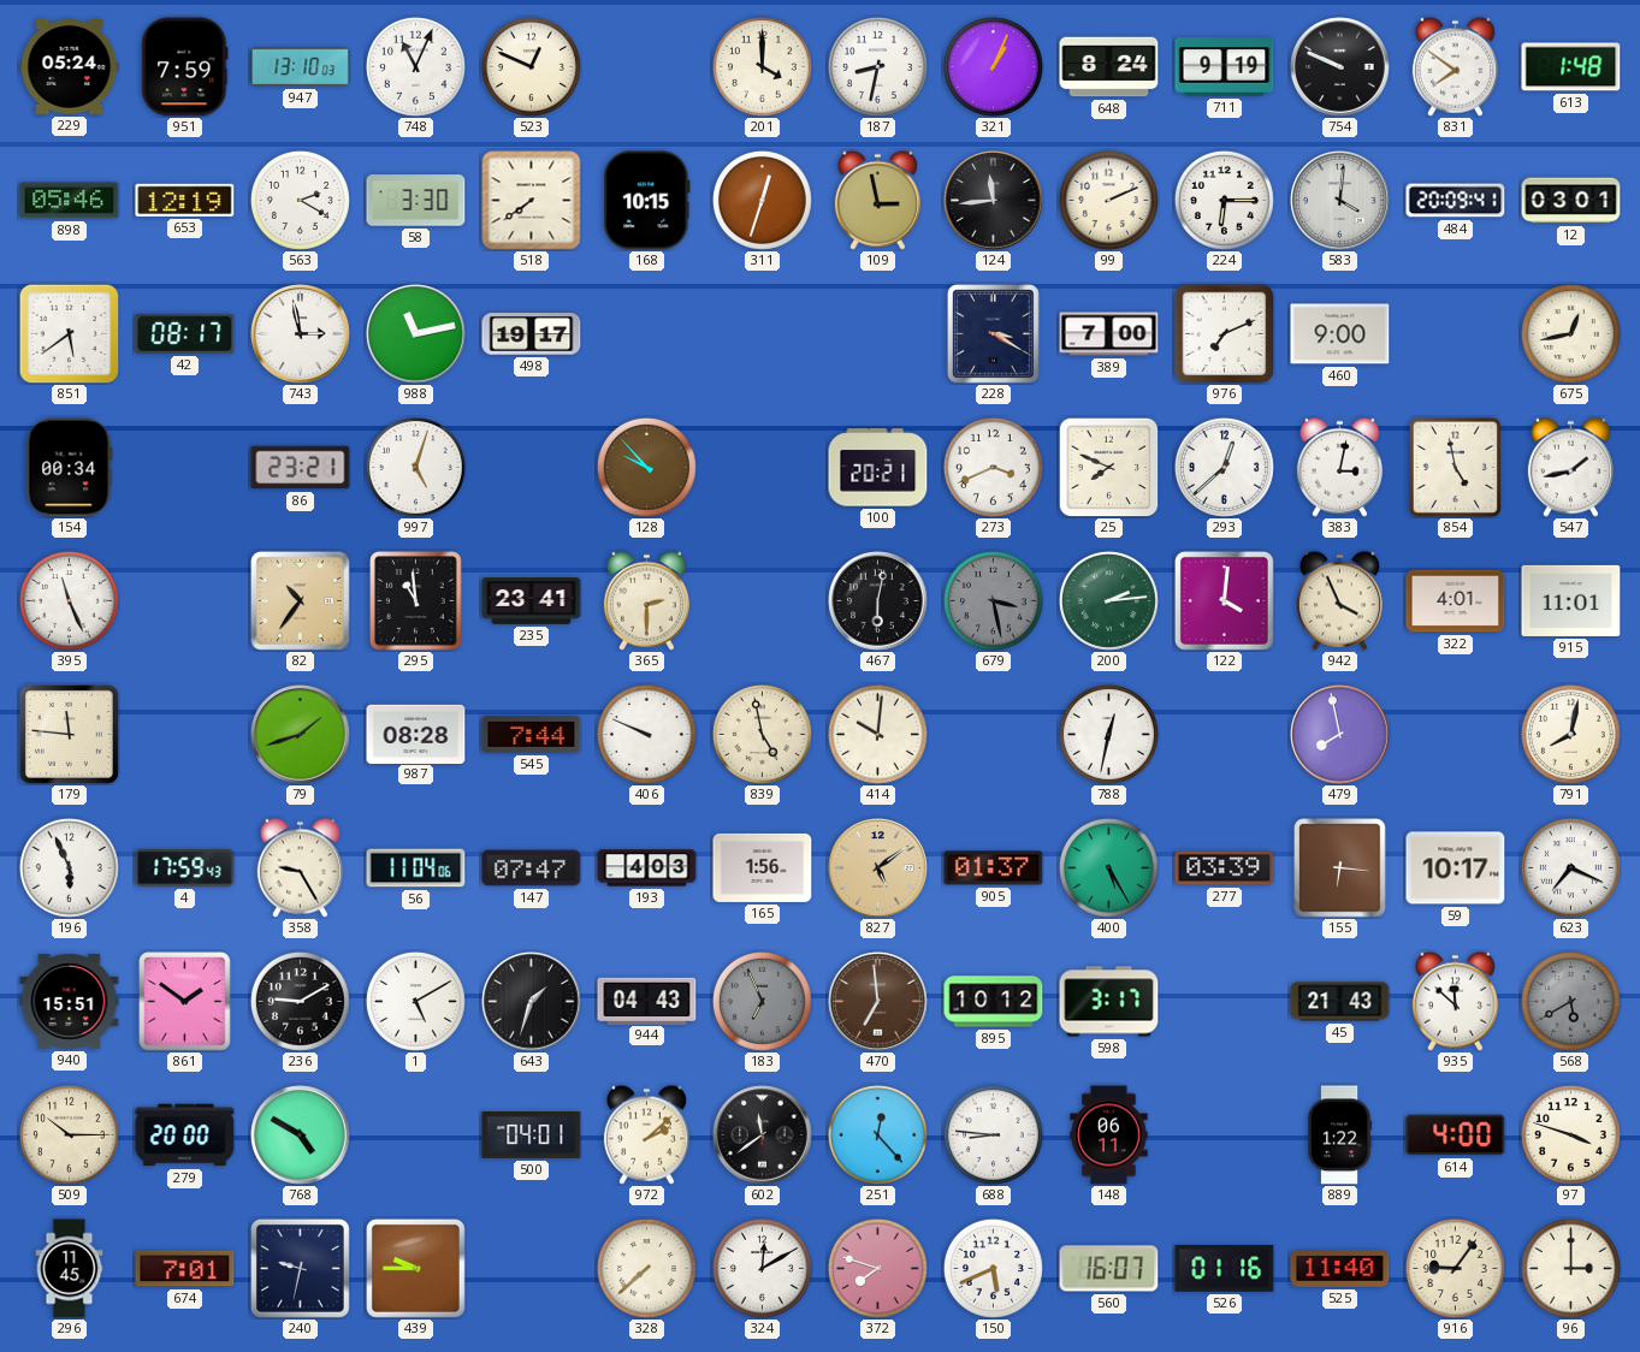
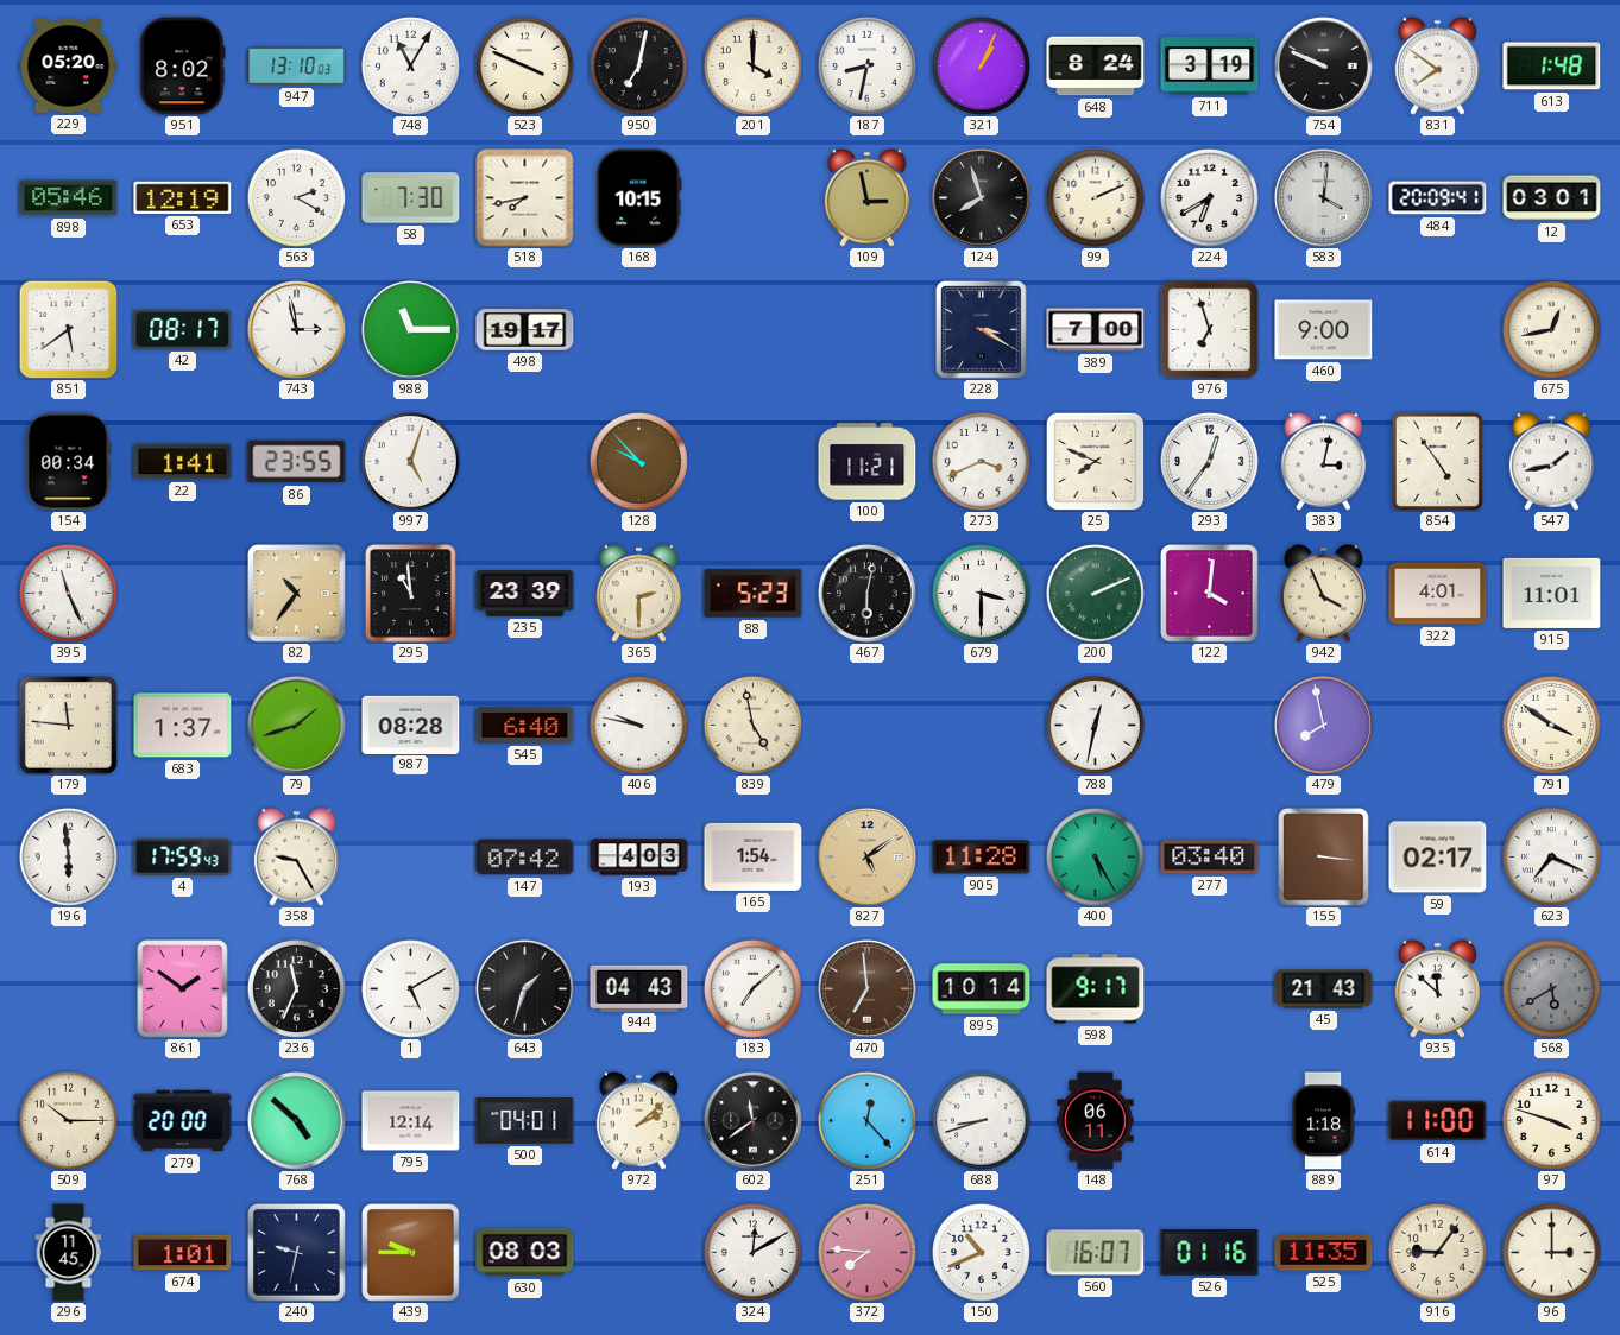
229: 05:24 -> 05:20
951: 7:59 -> 8:02
748: 11:04 -> 11:05
523: 12:49 -> 3:49
950: none -> 7:02
711: 9:19 -> 3:19
58: 3:30 -> 7:30
518: 7:39 -> 7:43
311: 12:33 -> none
124: 11:44 -> 7:57
224: 6:15 -> 6:40
988: 11:13 -> 11:15
976: 7:11 -> 6:57
22: none -> 1:41
86: 23:21 -> 23:55
100: 20:21 -> 11:21
293: 12:38 -> 12:36
854: 4:58 -> 4:54
235: 23:41 -> 23:39
88: none -> 5:23
679: 3:28 -> 3:30
679 dial: grey -> white
200: 2:14 -> 2:11
683: none -> 1:37
545: 7:44 -> 6:40
406: 9:49 -> 9:47
414: 10:01 -> none
791: 8:02 -> 3:51
196: 5:56 -> 5:59
56: 11:04 -> none
147: 07:47 -> 07:42
165: 1:56 -> 1:54
905: 01:37 -> 11:28
277: 03:39 -> 03:40
155: 6:16 -> 3:16
59: 10:17 -> 02:17
940: 15:51 -> none
236: 9:10 -> 11:34
183: 6:56 -> 7:08
183 dial: grey -> white
895: 10:12 -> 10:14
598: 3:17 -> 9:17
768: 4:50 -> 4:52
795: none -> 12:14
688: 8:46 -> 8:42
889: 1:22 -> 1:18
614: 4:00 -> 11:00
674: 7:01 -> 1:01
630: none -> 08:03
328: 7:38 -> none
372: 7:48 -> 7:46
150: 5:41 -> 10:41
525: 11:40 -> 11:35
